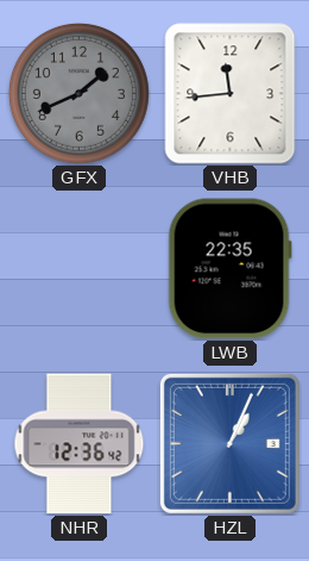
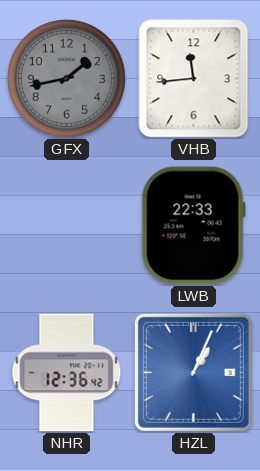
GFX: 1:41 -> 1:43
LWB: 22:35 -> 22:33
